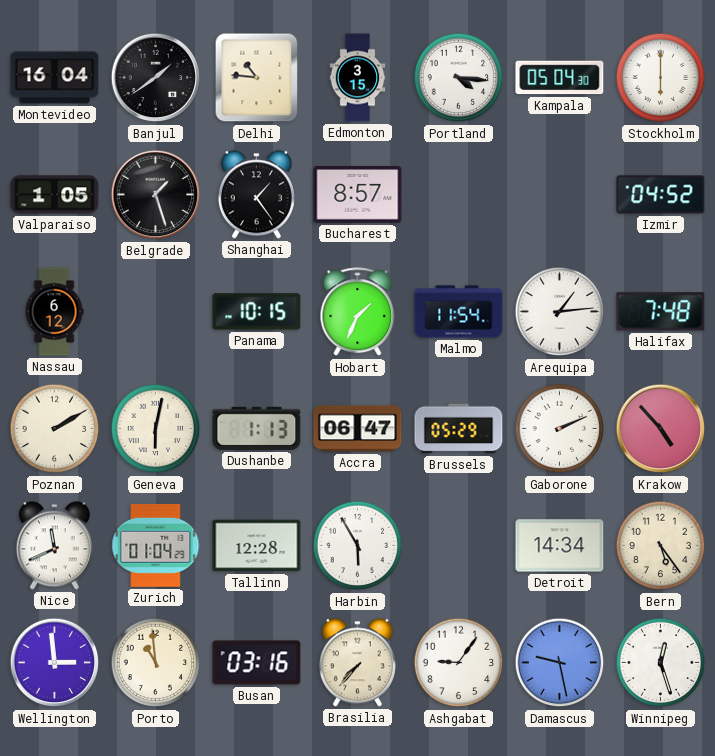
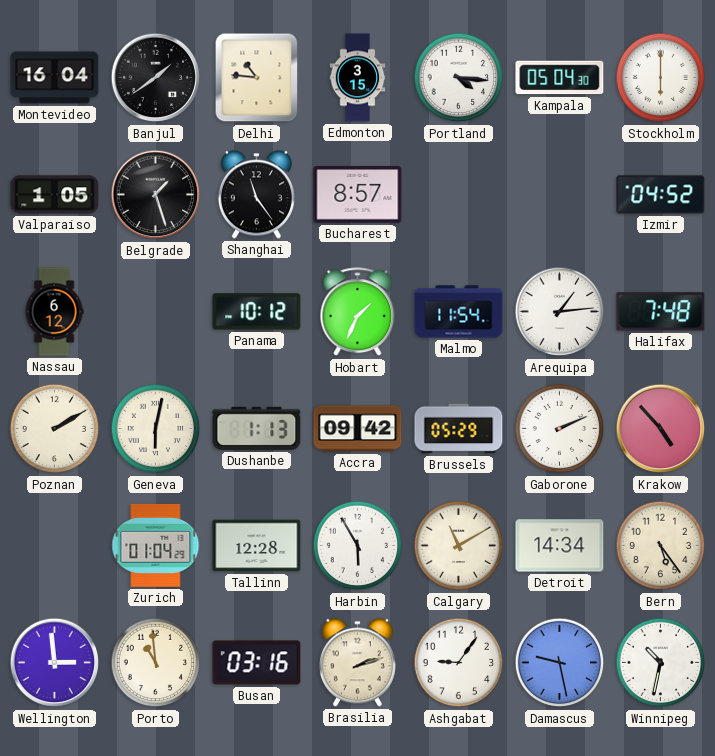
Shanghai: 1:24 -> 11:24
Panama: 10:15 -> 10:12
Accra: 06:47 -> 09:42
Nice: 11:41 -> none
Calgary: none -> 11:10
Brasilia: 7:37 -> 2:12
Winnipeg: 12:27 -> 10:32
